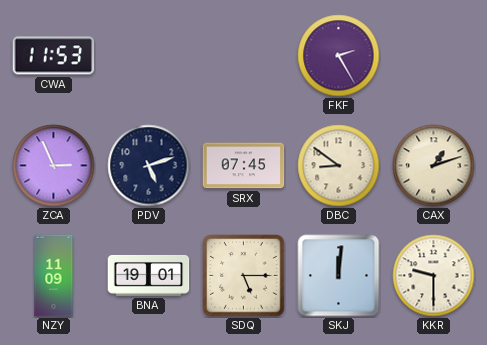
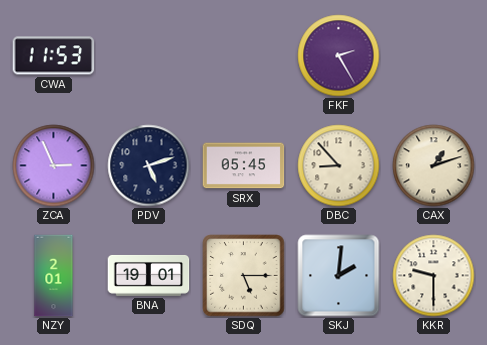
SRX: 07:45 -> 05:45
DBC: 8:51 -> 8:53
NZY: 11:09 -> 2:01
SKJ: 12:01 -> 2:01
